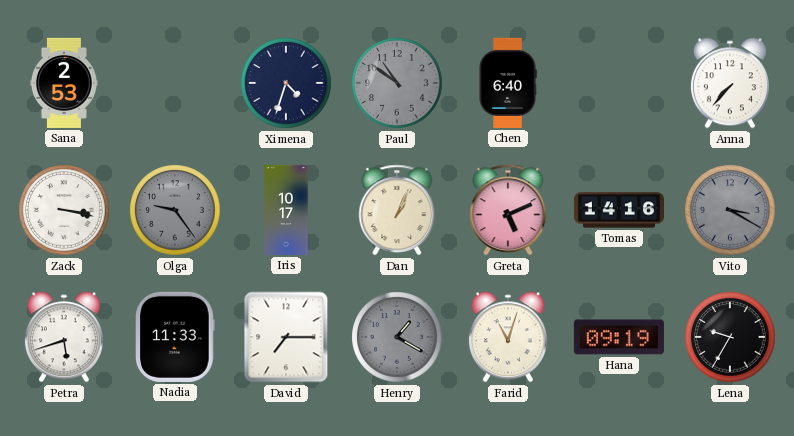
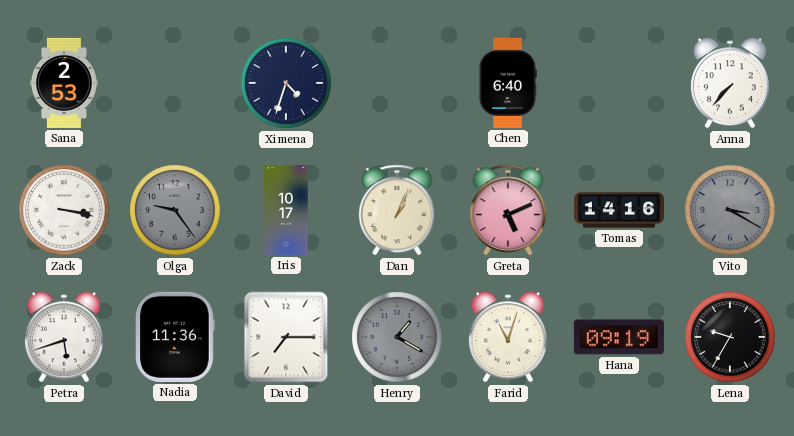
Paul: 10:51 -> none
Nadia: 11:33 -> 11:36
